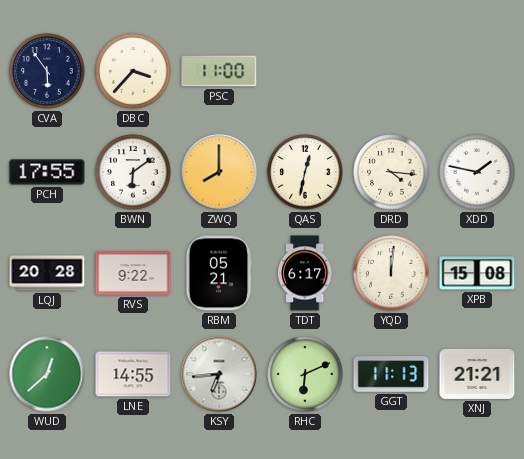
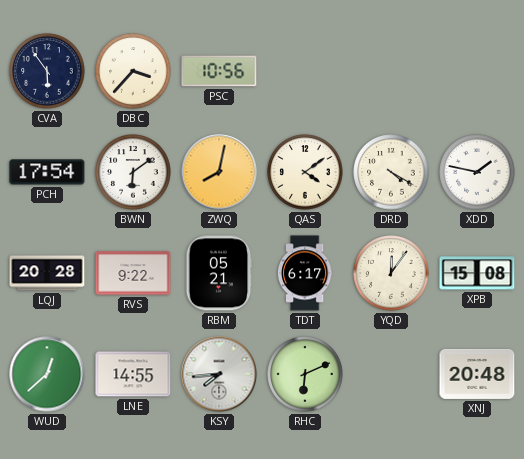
PSC: 11:00 -> 10:56
PCH: 17:55 -> 17:54
ZWQ: 8:00 -> 8:02
QAS: 12:32 -> 4:09
DRD: 4:16 -> 4:20
YQD: 12:01 -> 12:06
KSY: 6:44 -> 7:44
GGT: 11:13 -> none
XNJ: 21:21 -> 20:48
